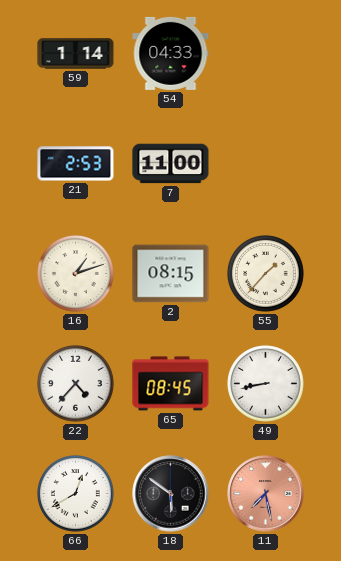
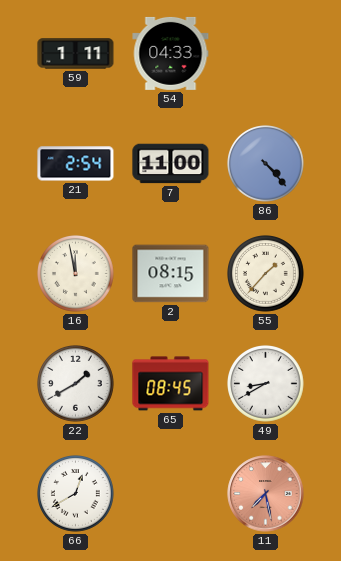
59: 1:14 -> 1:11
21: 2:53 -> 2:54
86: none -> 4:23
16: 1:12 -> 11:58
22: 4:37 -> 1:40
49: 8:43 -> 8:40
18: 5:51 -> none
